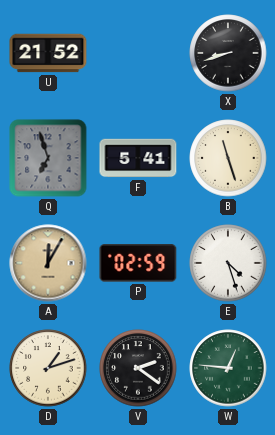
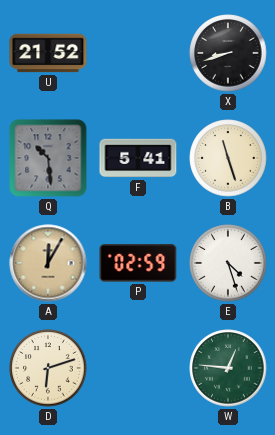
Q: 6:57 -> 10:29
D: 1:12 -> 6:12
V: 2:21 -> none
